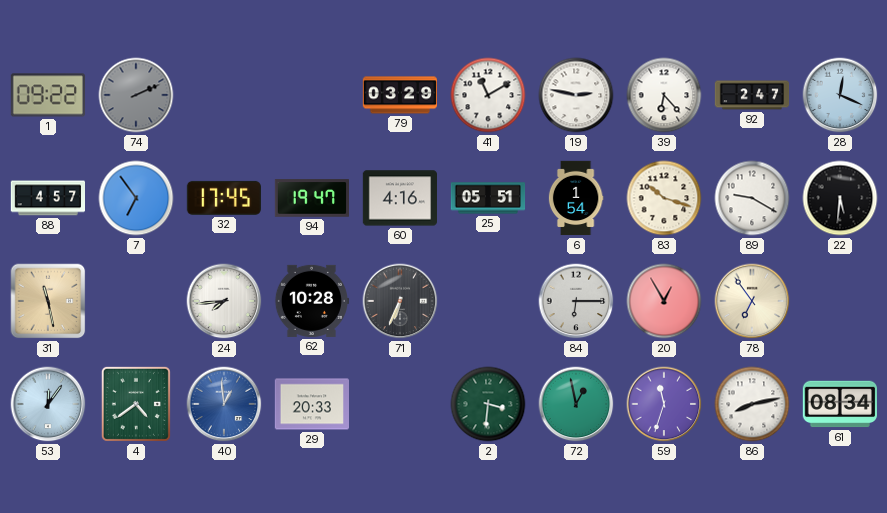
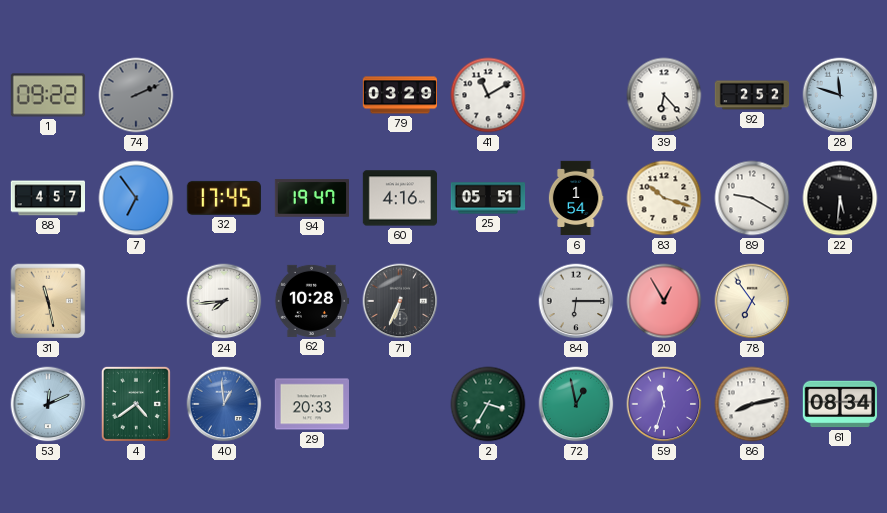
19: 2:47 -> none
92: 2:47 -> 2:52
28: 12:19 -> 11:48
53: 12:06 -> 12:11
2: 3:31 -> 3:35
